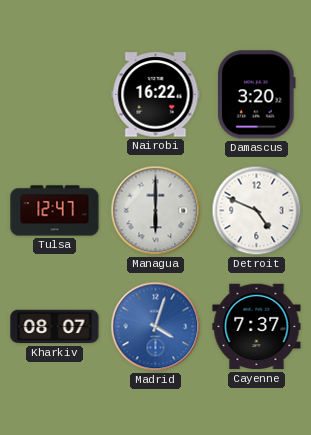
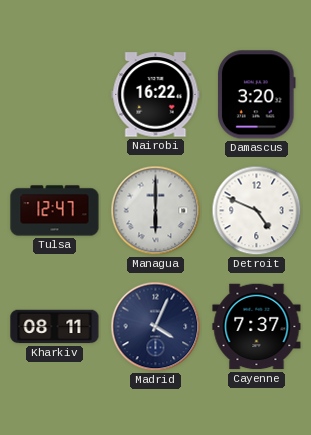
Kharkiv: 08:07 -> 08:11
Madrid: 4:03 -> 4:04
Madrid dial: blue -> navy
